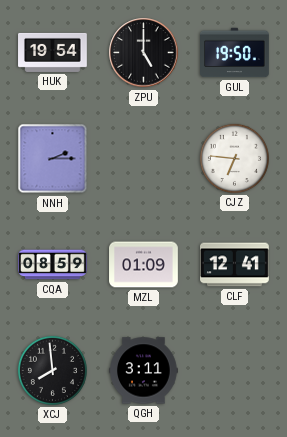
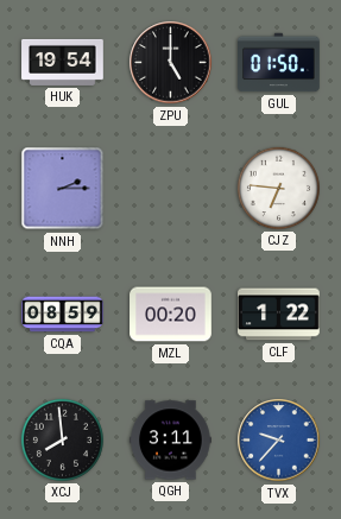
GUL: 19:50 -> 01:50
MZL: 01:09 -> 00:20
CLF: 12:41 -> 1:22
TVX: none -> 9:37
